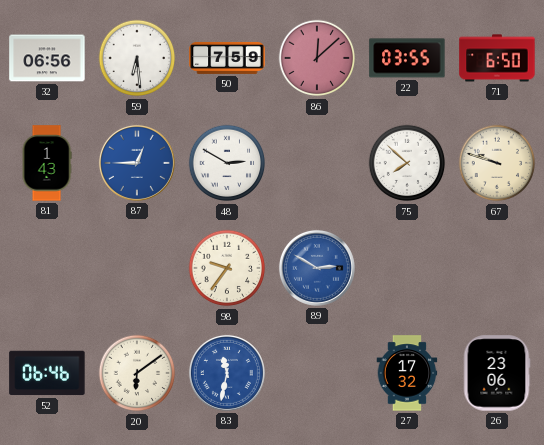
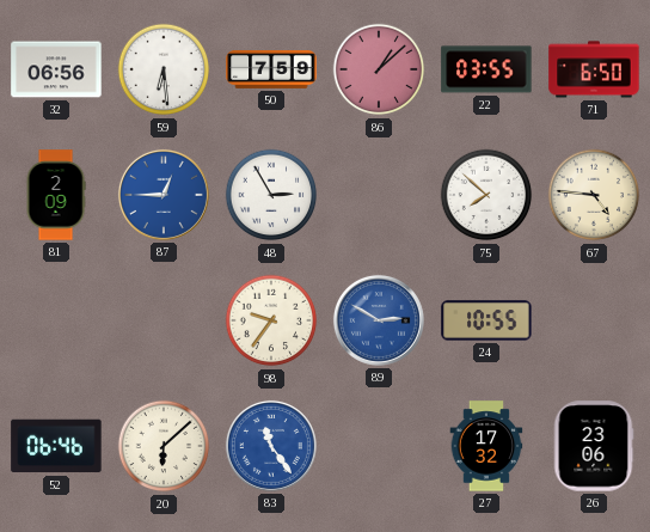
86: 12:08 -> 1:08
81: 1:43 -> 2:09
48: 2:50 -> 2:55
67: 9:48 -> 4:46
24: none -> 10:55
20: 6:09 -> 6:08
83: 11:32 -> 11:24
